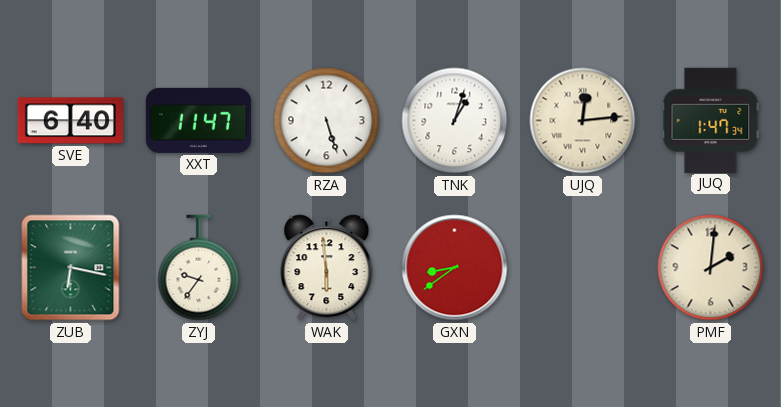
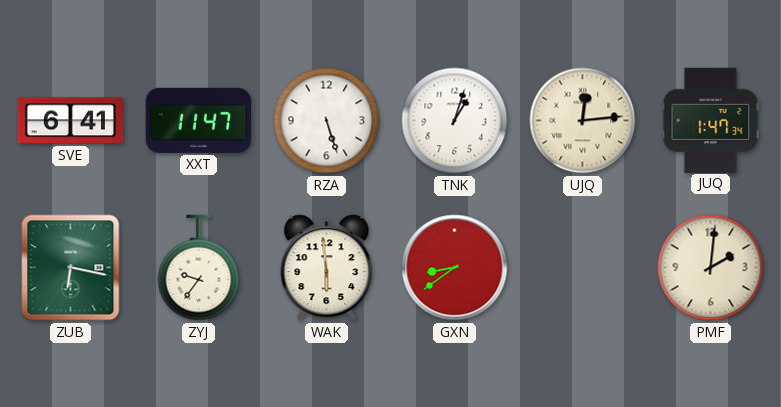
SVE: 6:40 -> 6:41
